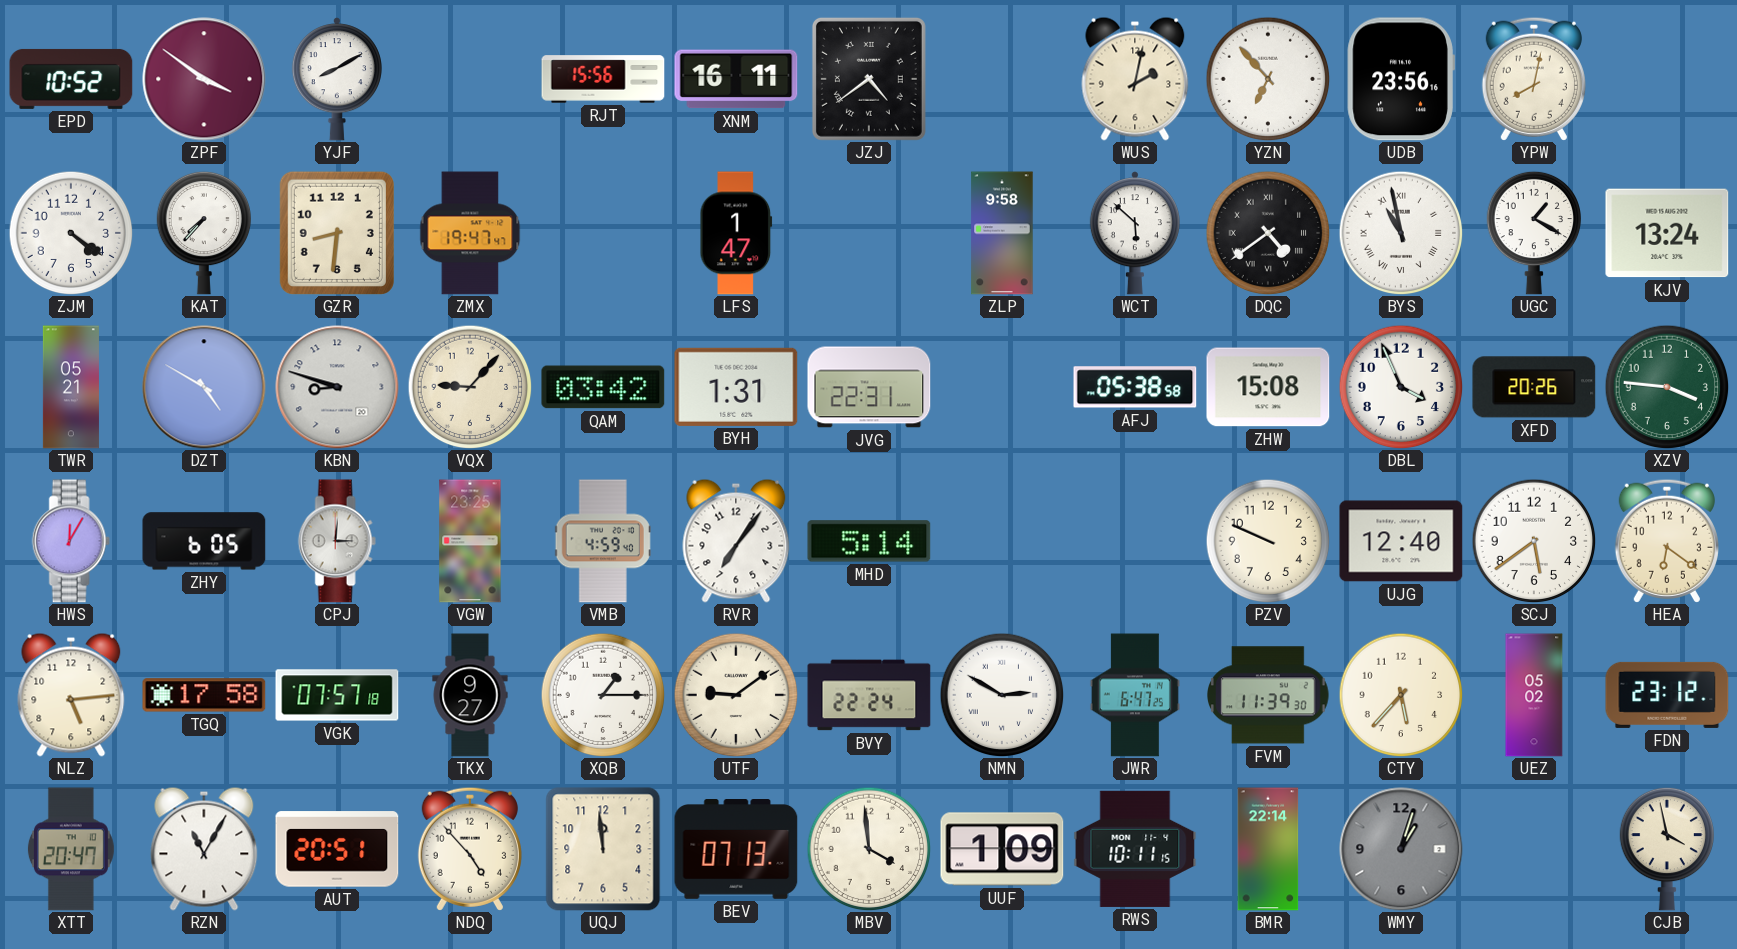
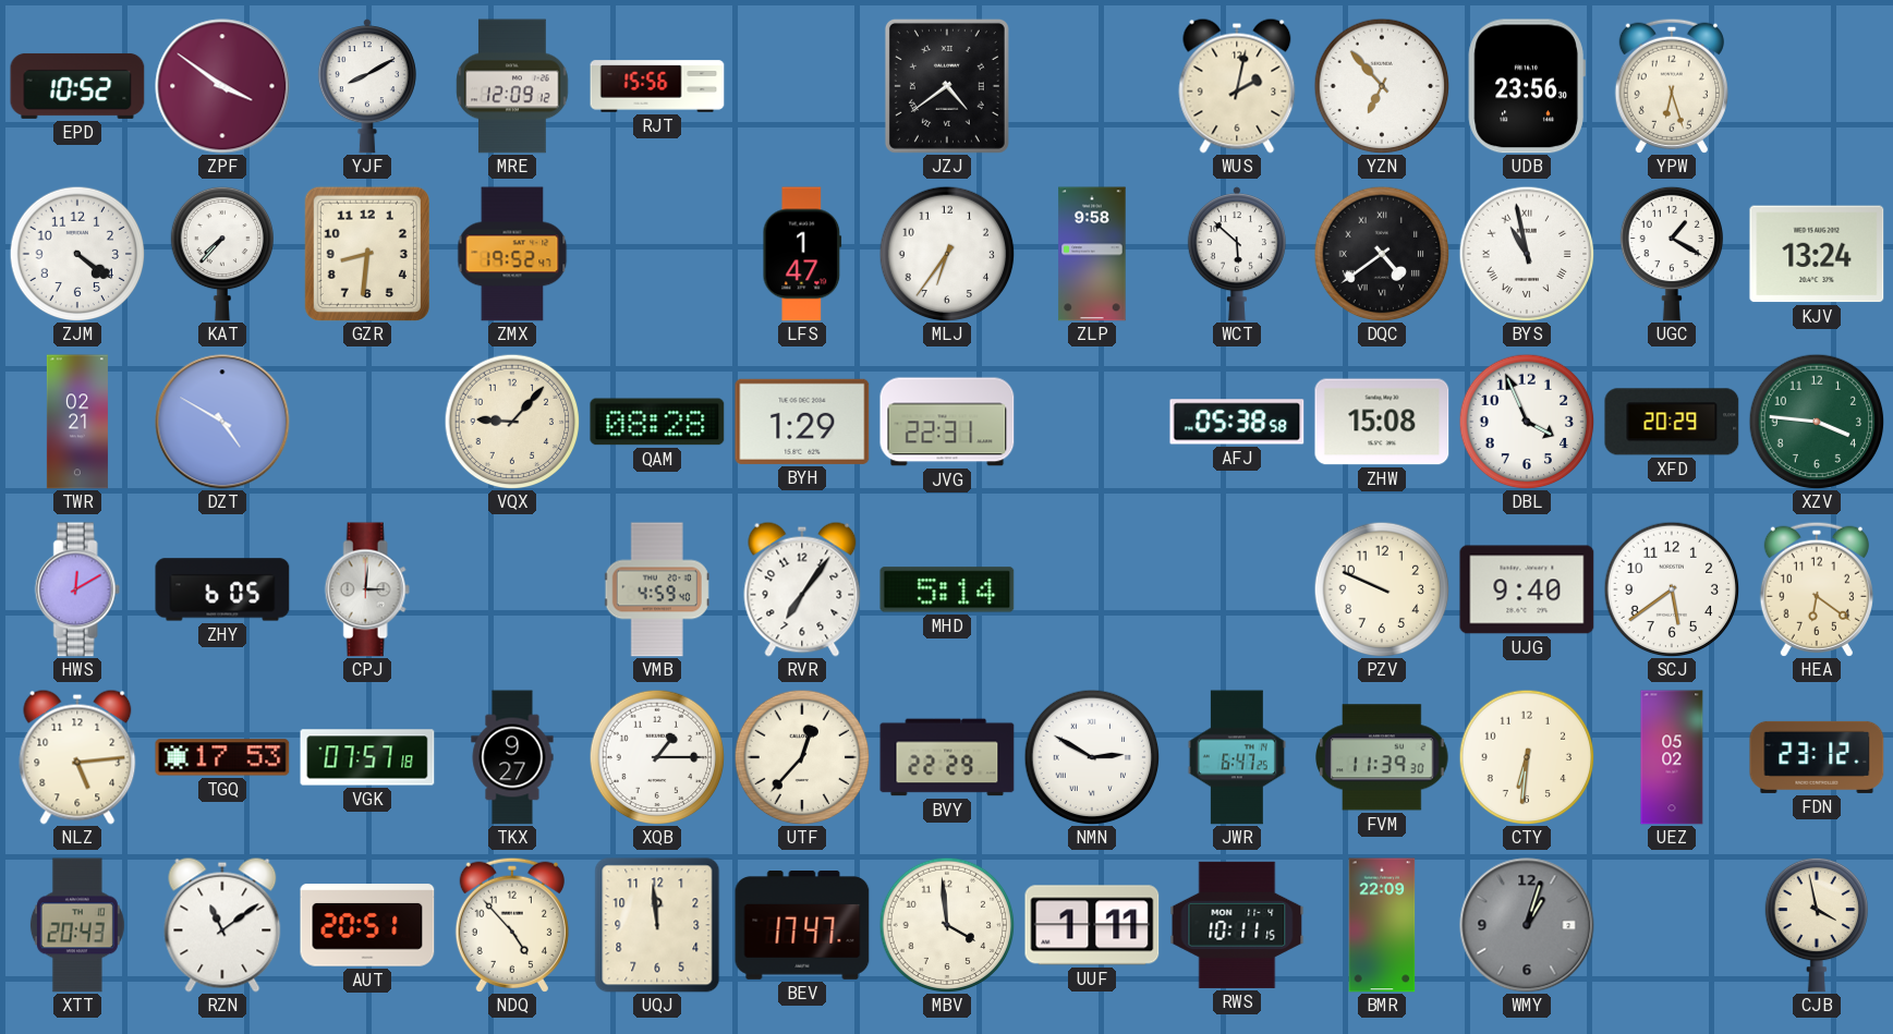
MRE: none -> 12:09
XNM: 16:11 -> none
UDB: 23:56:16 -> 23:56:30
YPW: 8:02 -> 6:27
ZMX: 19:47 -> 19:52
MLJ: none -> 6:36
TWR: 05:21 -> 02:21
KBN: 8:48 -> none
QAM: 03:42 -> 08:28
BYH: 1:31 -> 1:29
XFD: 20:26 -> 20:29
HWS: 12:05 -> 12:10
VGW: 23:25 -> none
UJG: 12:40 -> 9:40
TGQ: 17:58 -> 17:53
UTF: 9:09 -> 12:37
BVY: 22:24 -> 22:29
CTY: 5:37 -> 6:31
XTT: 20:47 -> 20:43
RZN: 11:05 -> 11:09
BEV: 07:13 -> 17:47
UUF: 1:09 -> 1:11
BMR: 22:14 -> 22:09
